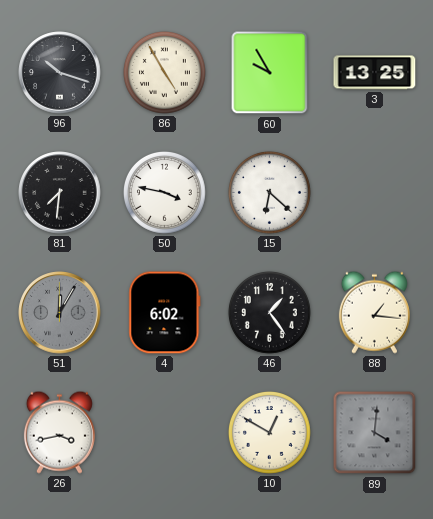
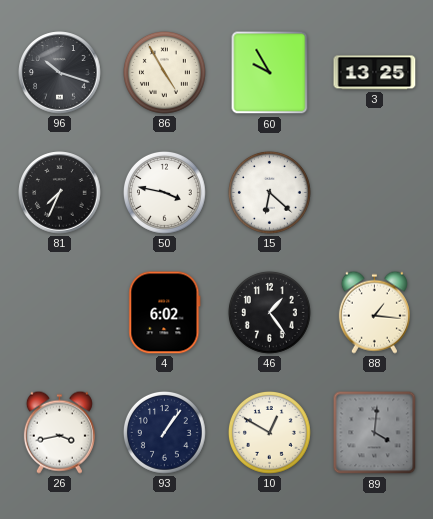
81: 7:31 -> 7:34
51: 12:05 -> none
93: none -> 1:06
